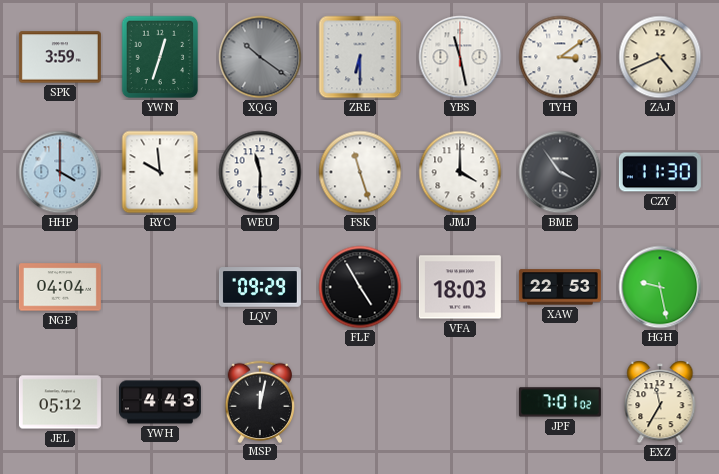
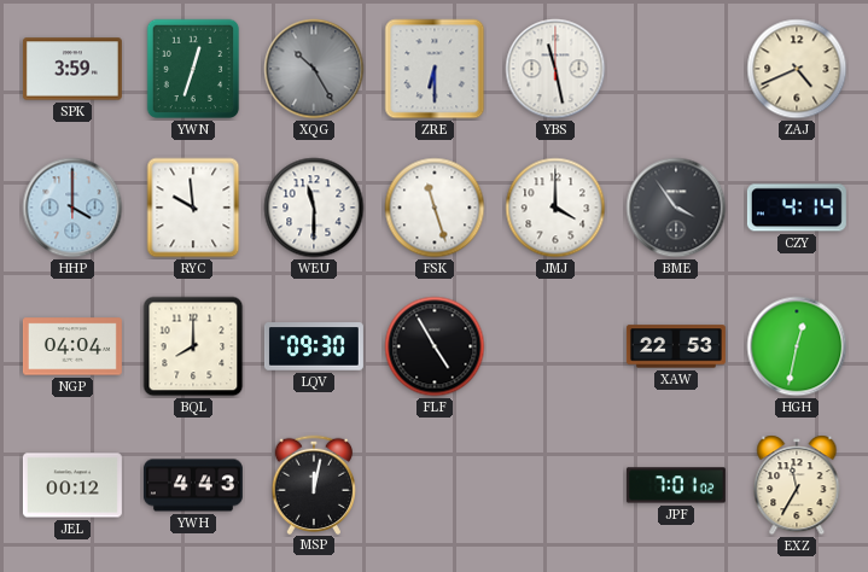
XQG: 10:21 -> 10:25
TYH: 3:09 -> none
CZY: 11:30 -> 4:14
BQL: none -> 8:00
LQV: 09:29 -> 09:30
VFA: 18:03 -> none
HGH: 9:28 -> 12:32
JEL: 05:12 -> 00:12
